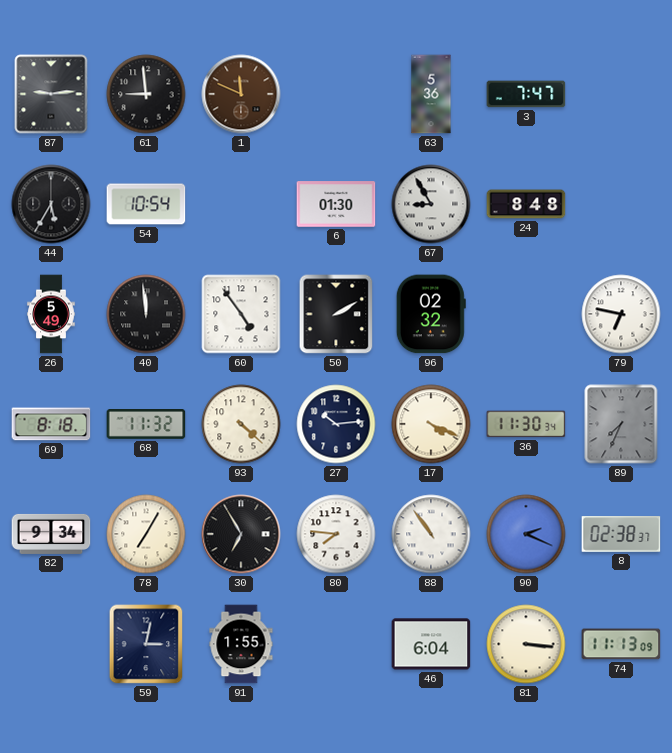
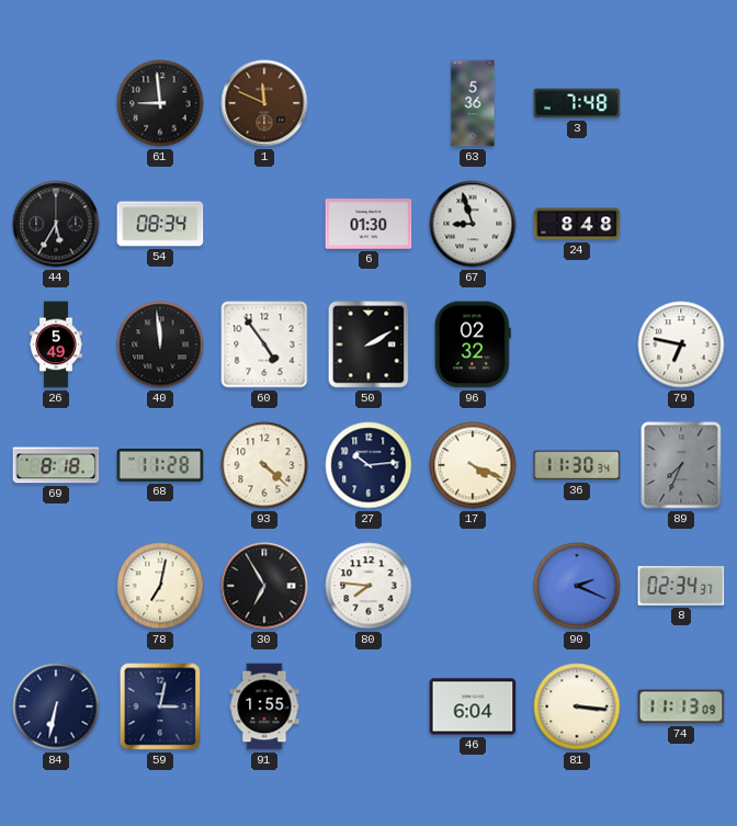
87: 9:14 -> none
3: 7:47 -> 7:48
54: 10:54 -> 08:34
67: 8:55 -> 8:57
68: 11:32 -> 11:28
82: 9:34 -> none
78: 7:05 -> 7:02
88: 10:54 -> none
8: 02:38 -> 02:34
84: none -> 6:32
